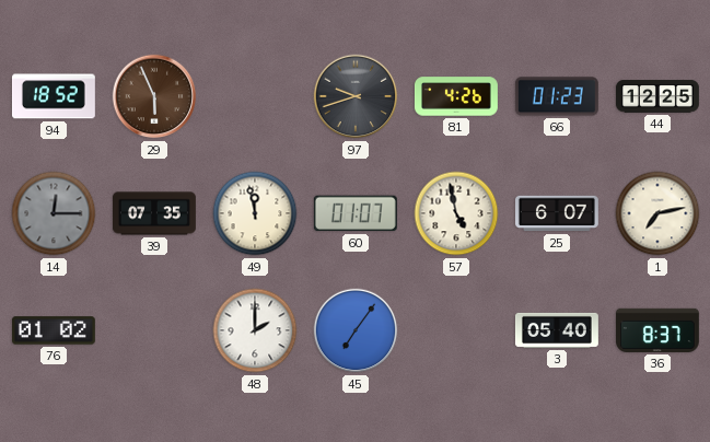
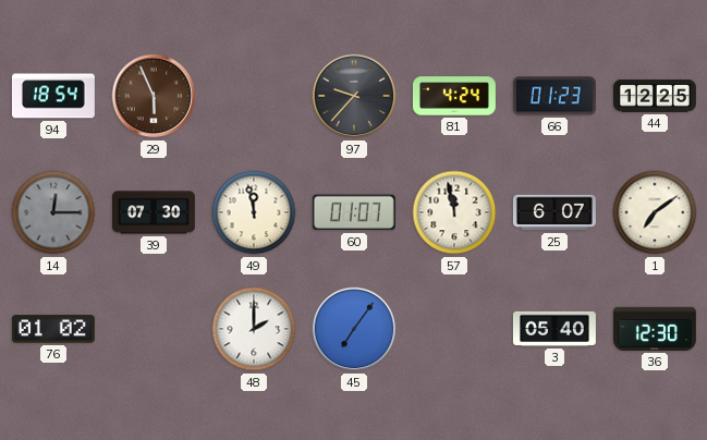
94: 18:52 -> 18:54
97: 9:42 -> 9:37
81: 4:26 -> 4:24
39: 07:35 -> 07:30
57: 4:58 -> 11:58
1: 7:13 -> 7:09
36: 8:37 -> 12:30
